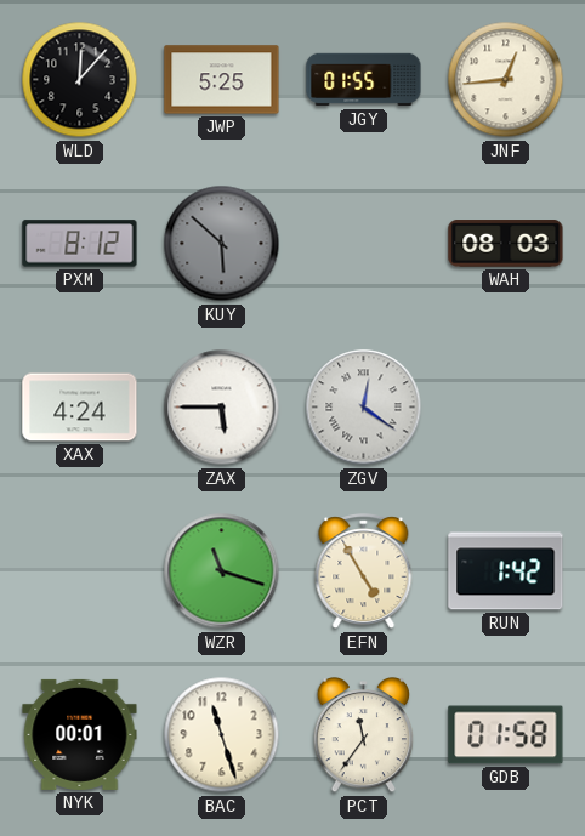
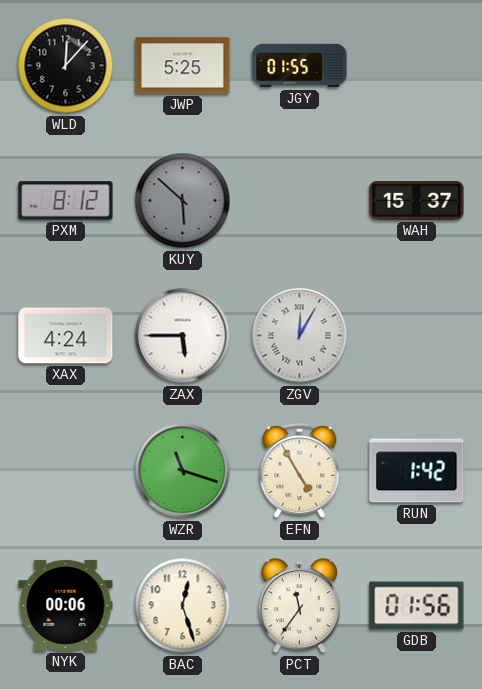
JNF: 12:44 -> none
WAH: 08:03 -> 15:37
ZGV: 12:21 -> 12:05
NYK: 00:01 -> 00:06
BAC: 11:27 -> 12:27
GDB: 01:58 -> 01:56
